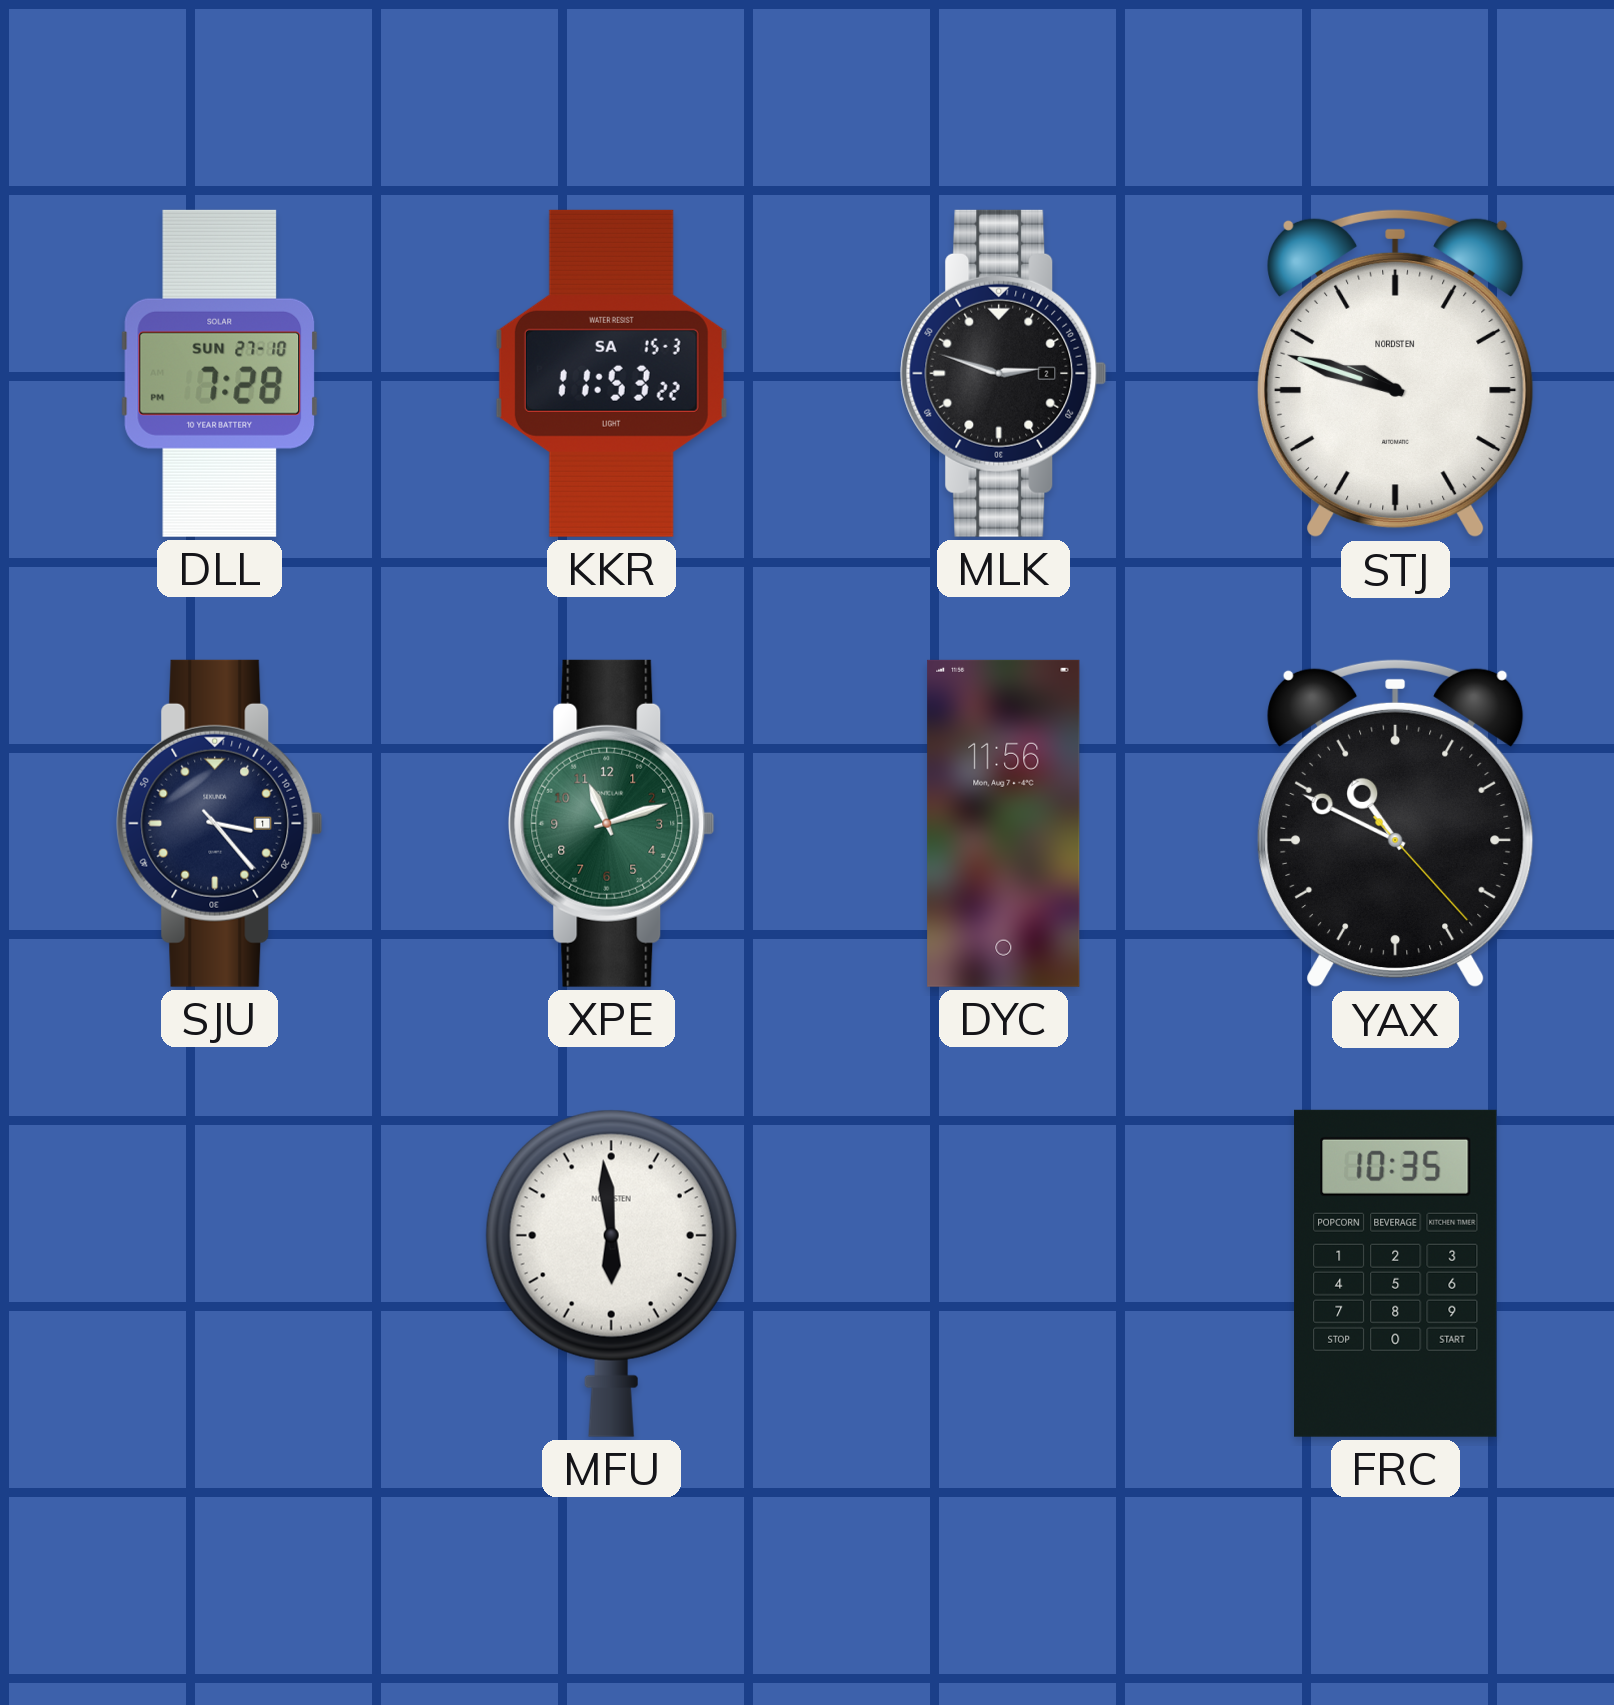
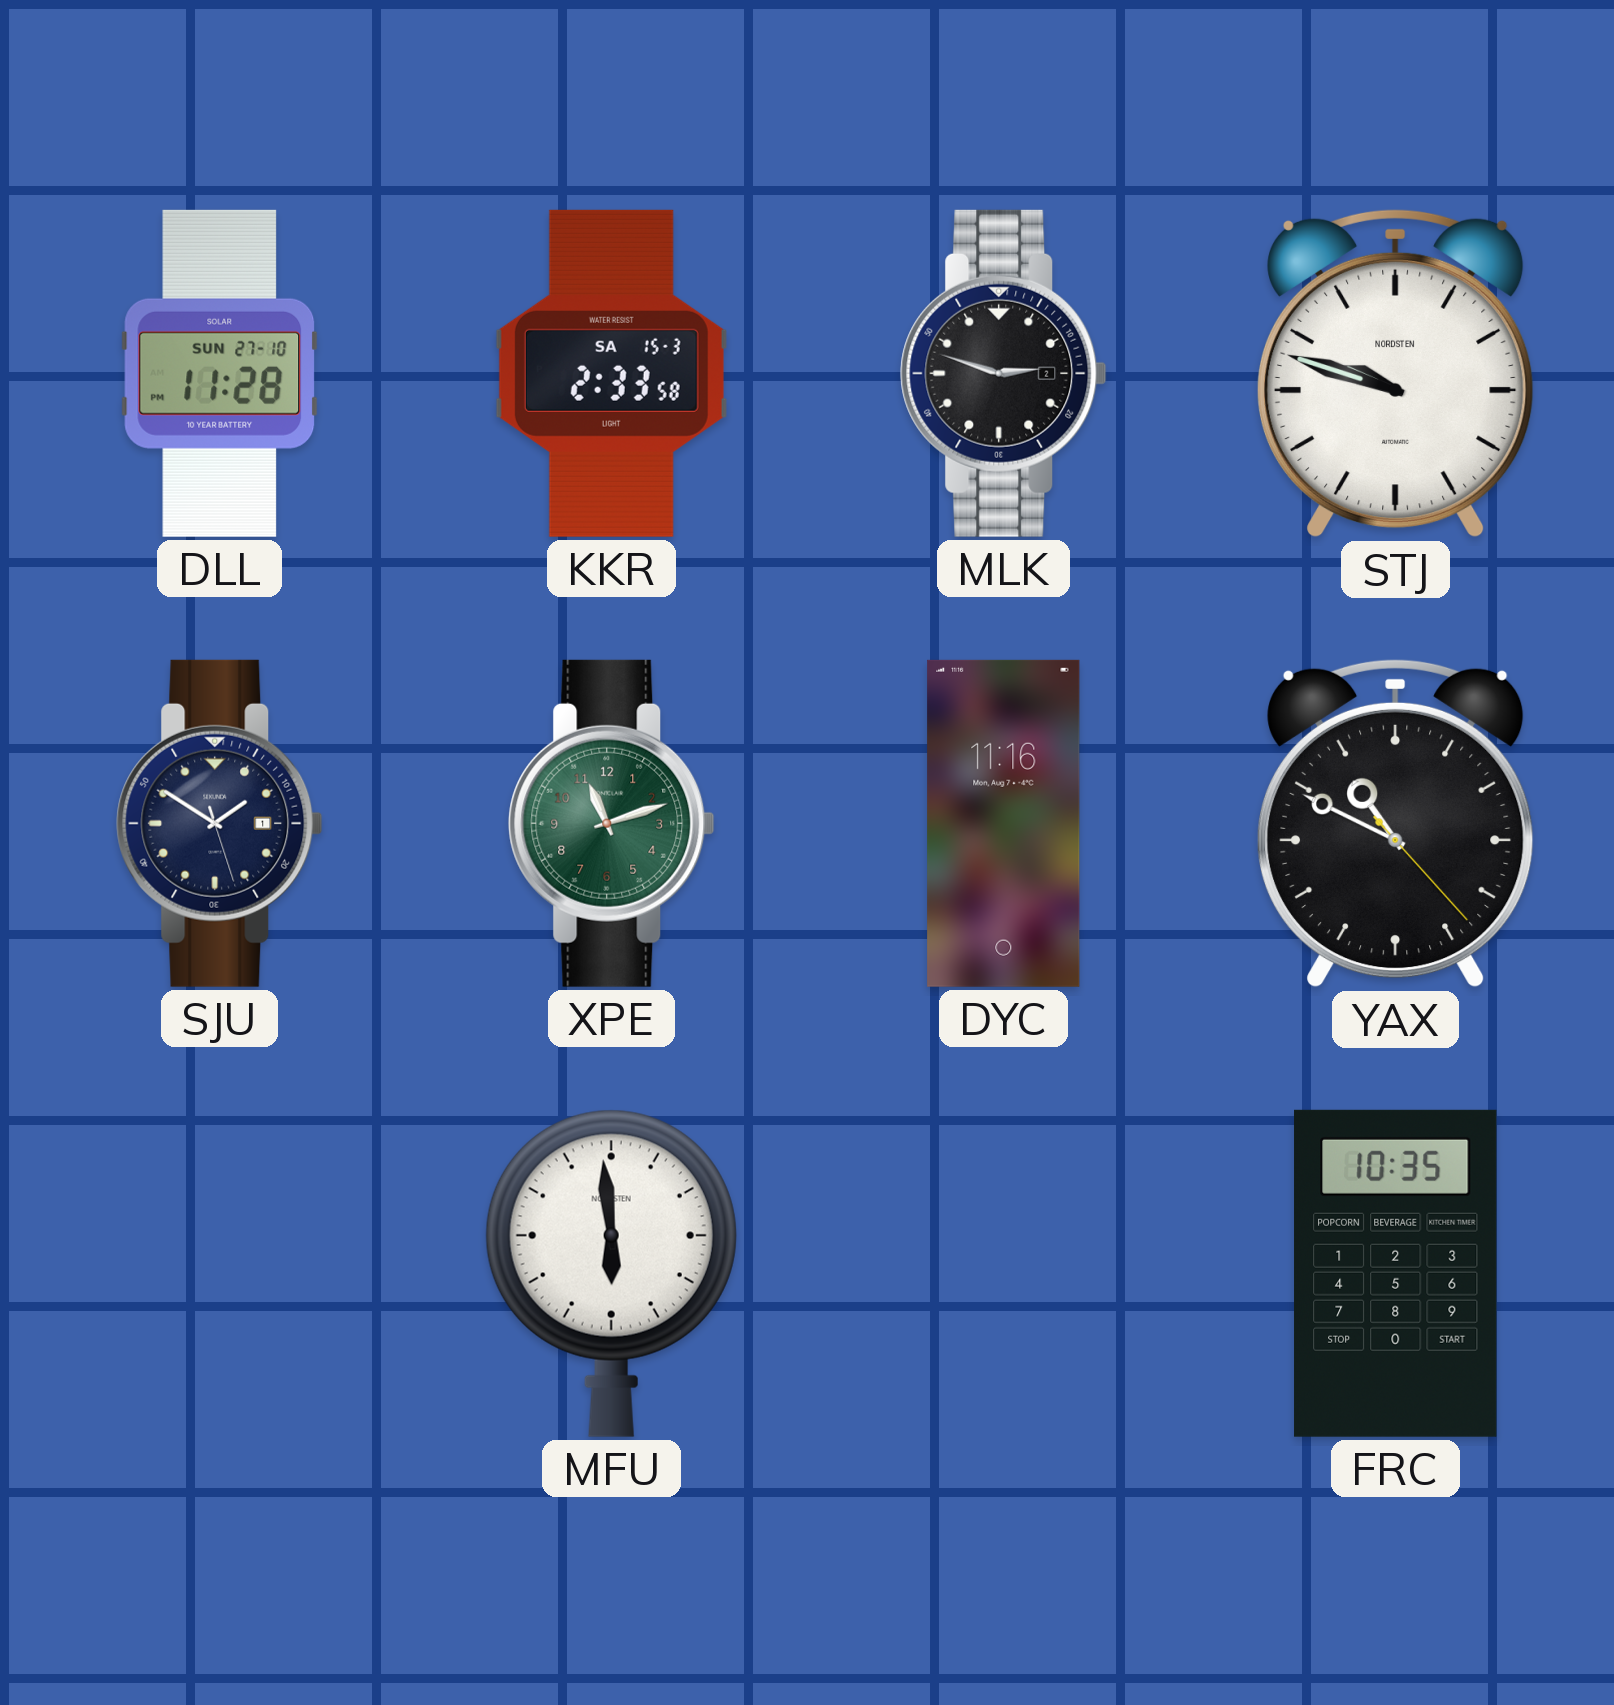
DLL: 7:28 -> 11:28
KKR: 11:53 -> 2:33
SJU: 3:23 -> 1:50
DYC: 11:56 -> 11:16
